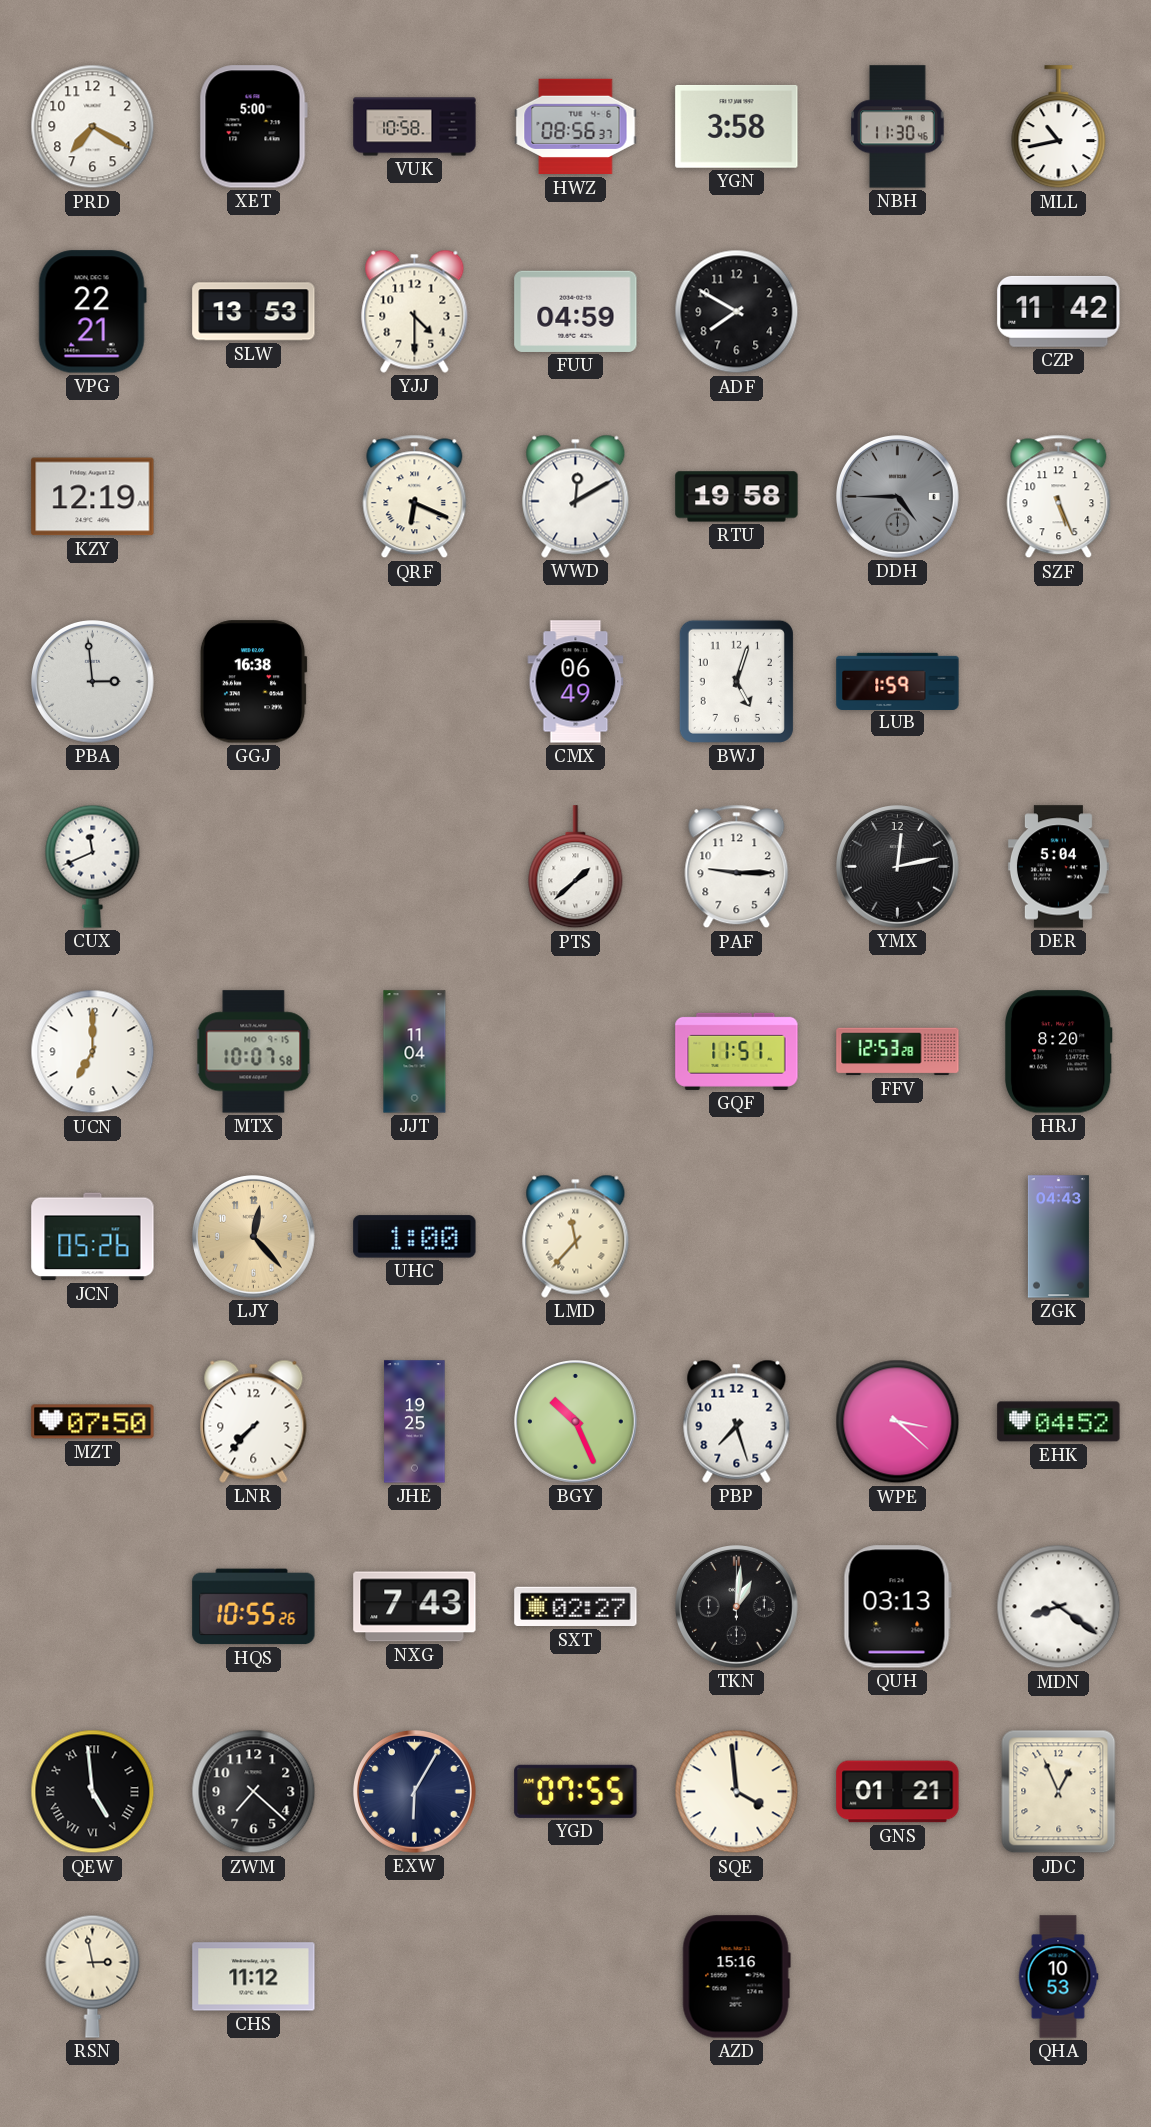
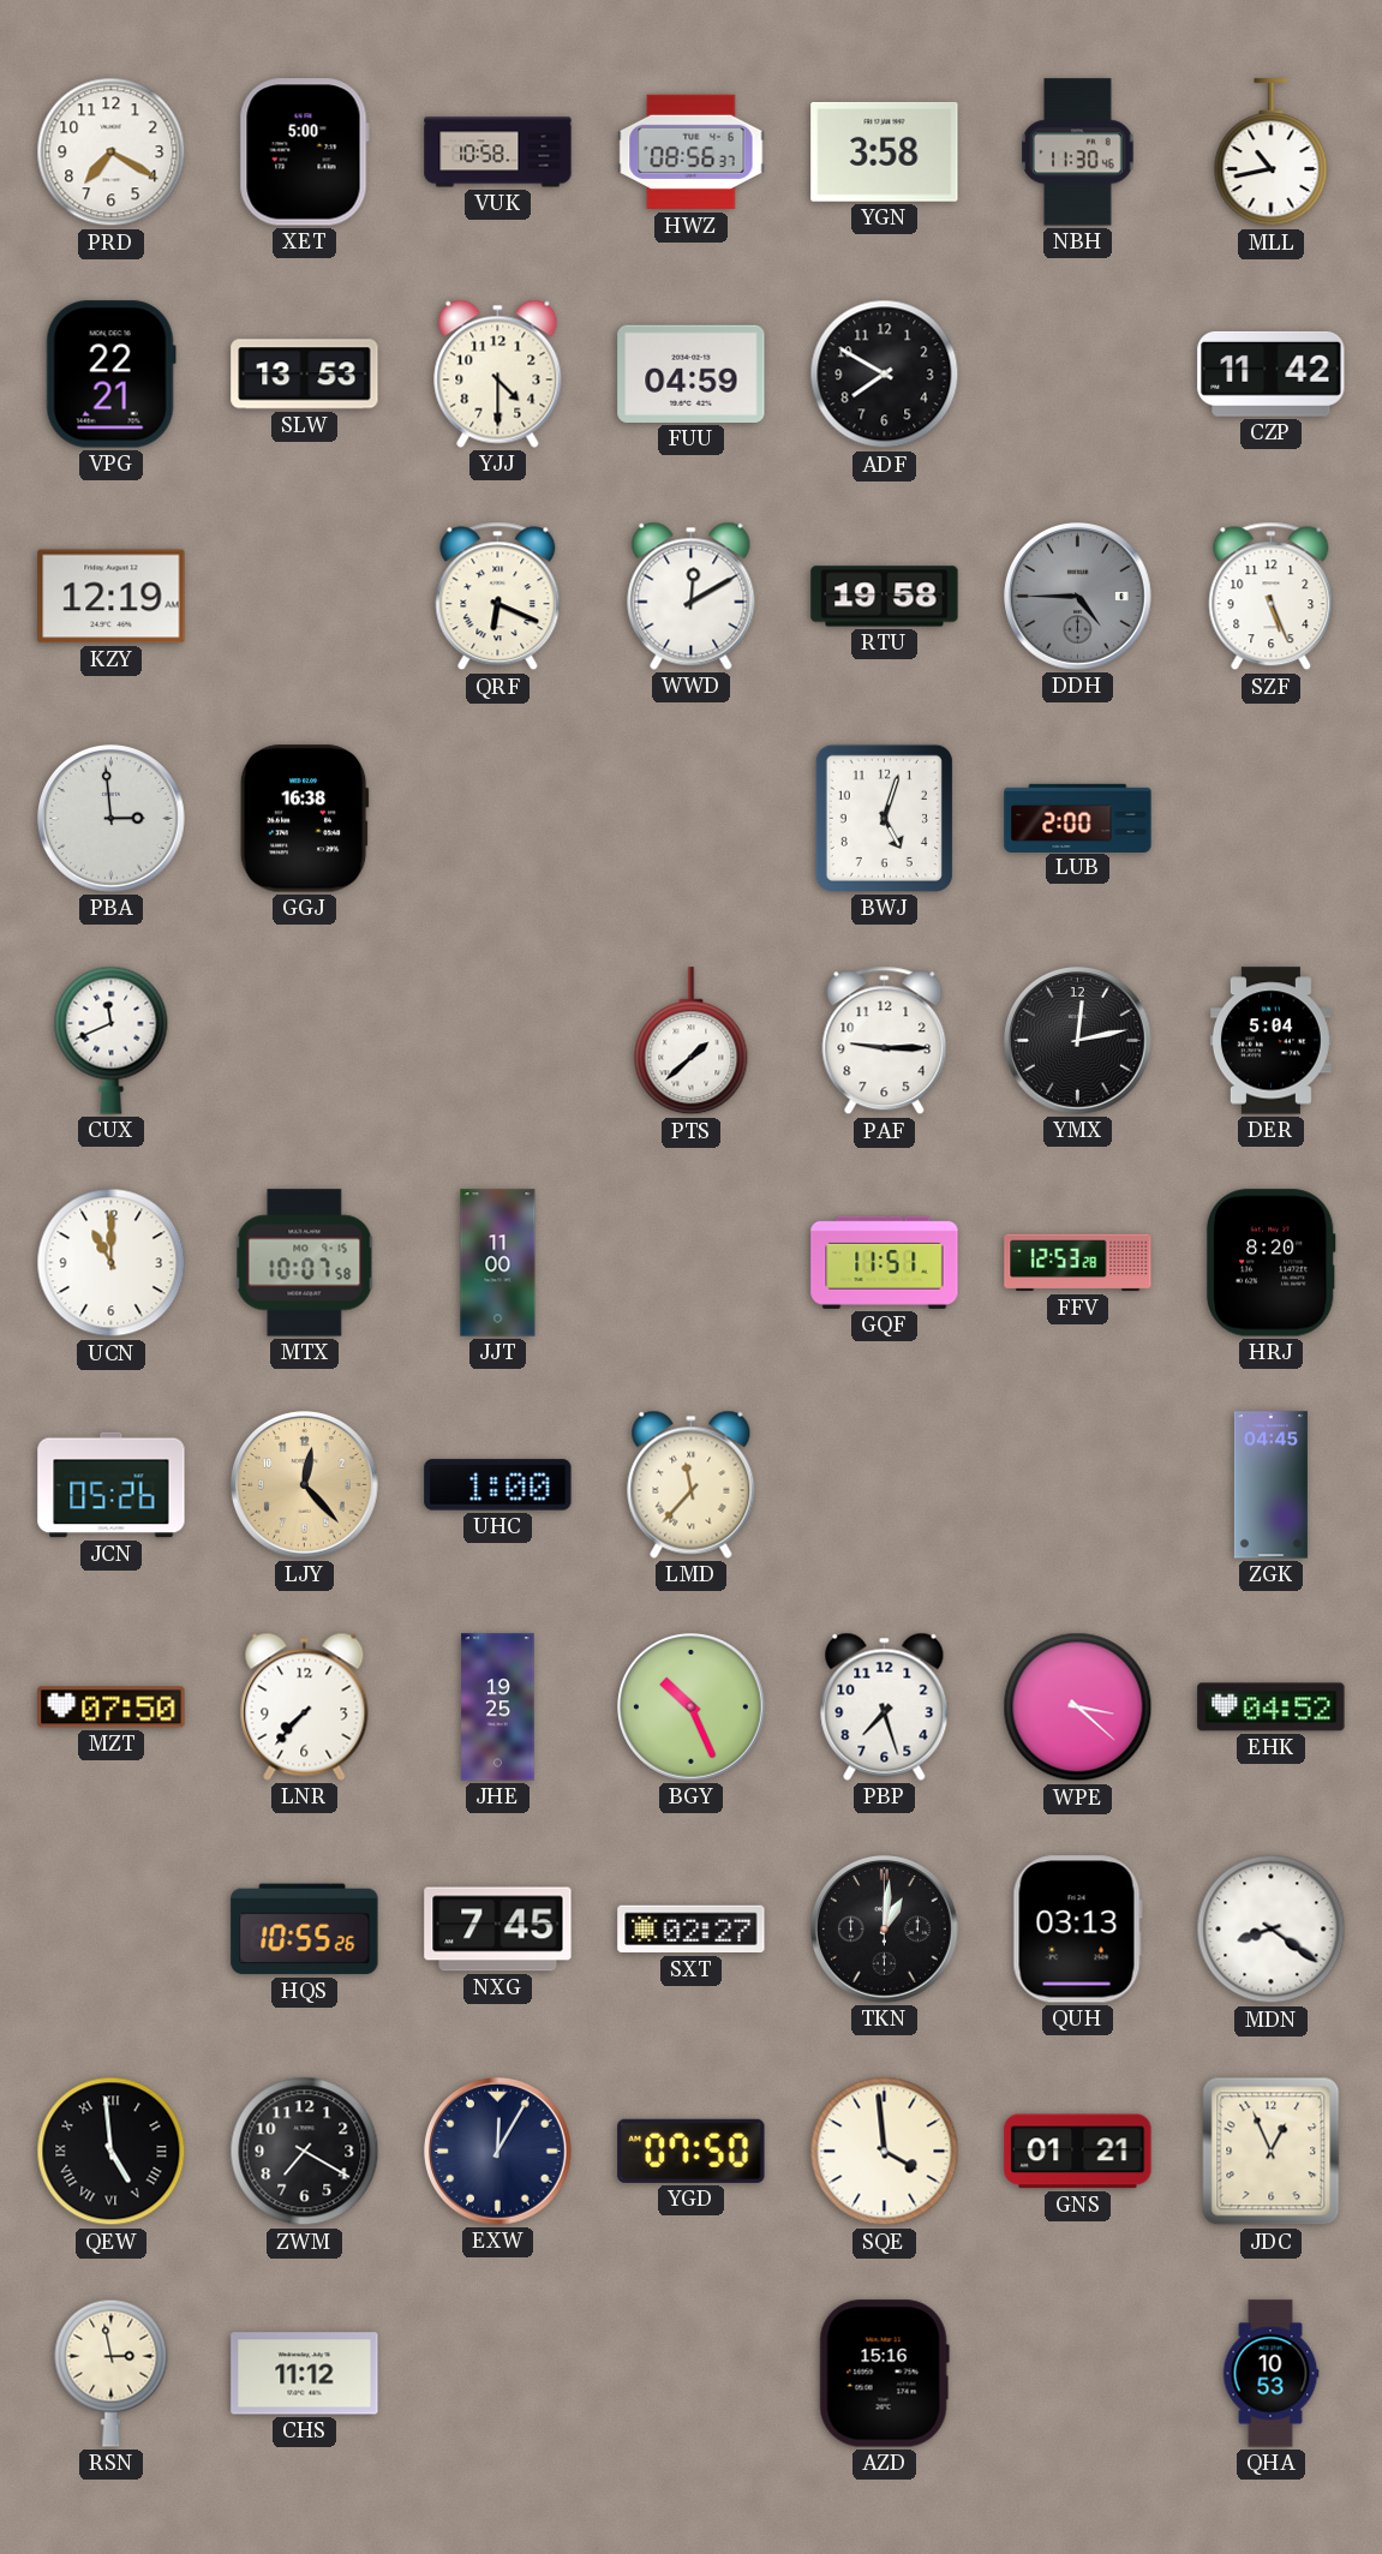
CMX: 06:49 -> none
LUB: 1:59 -> 2:00
UCN: 7:00 -> 11:00
JJT: 11:04 -> 11:00
ZGK: 04:43 -> 04:45
NXG: 7:43 -> 7:45
ZWM: 7:22 -> 7:20
EXW: 6:05 -> 12:05
YGD: 07:55 -> 07:50
